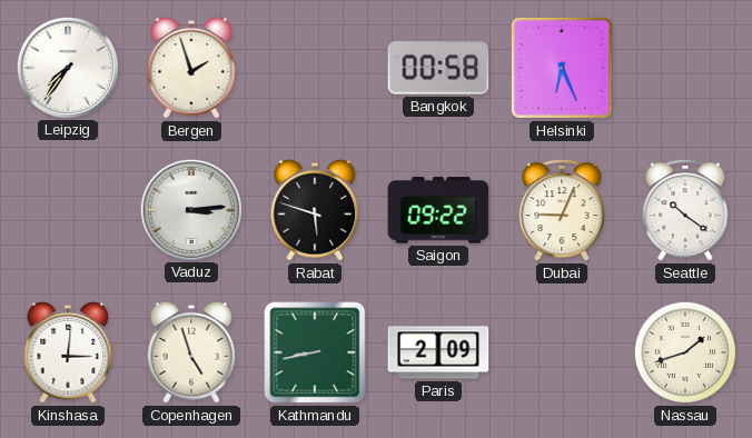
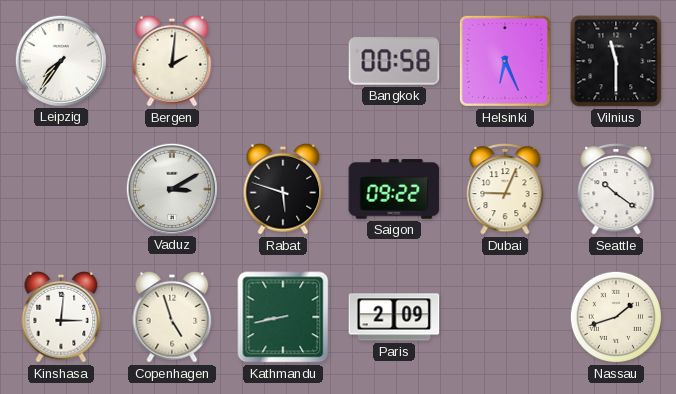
Bergen: 1:57 -> 2:01
Vilnius: none -> 11:30
Vaduz: 3:14 -> 3:10
